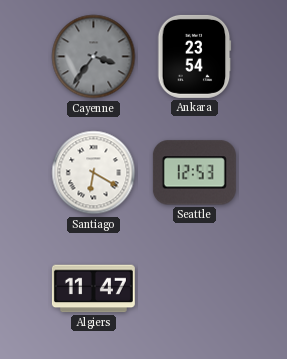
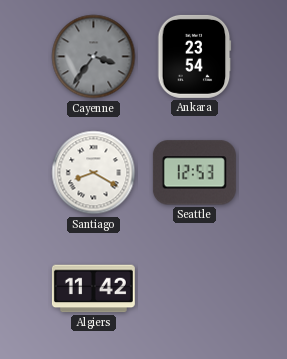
Santiago: 6:20 -> 8:20
Algiers: 11:47 -> 11:42
